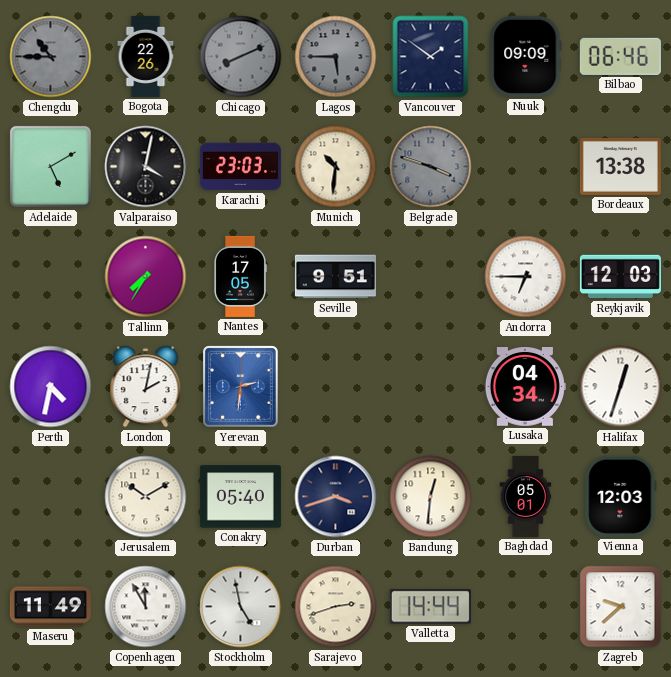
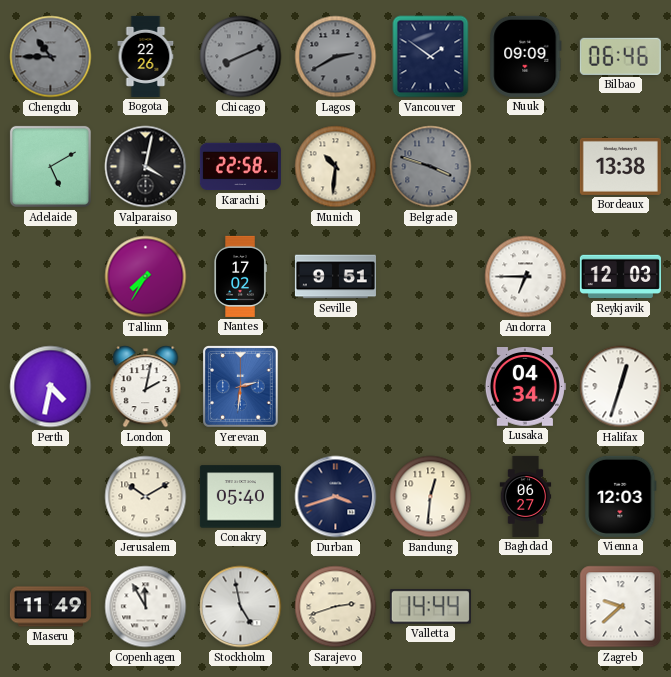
Lagos: 5:45 -> 2:40
Karachi: 23:03 -> 22:58
Nantes: 17:05 -> 17:02
Baghdad: 05:01 -> 06:27
